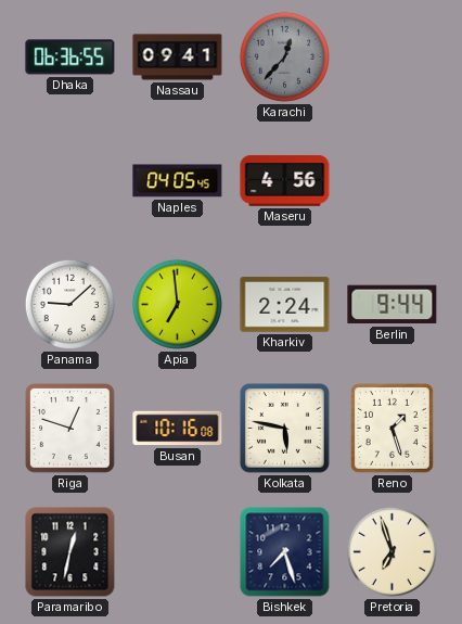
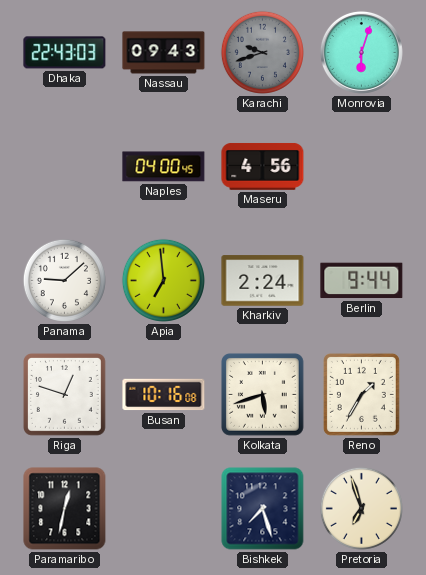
Dhaka: 06:36 -> 22:43
Nassau: 09:41 -> 09:43
Karachi: 12:37 -> 9:42
Monrovia: none -> 6:03
Naples: 04:05 -> 04:00
Kolkata: 5:47 -> 5:42
Reno: 1:27 -> 1:35
